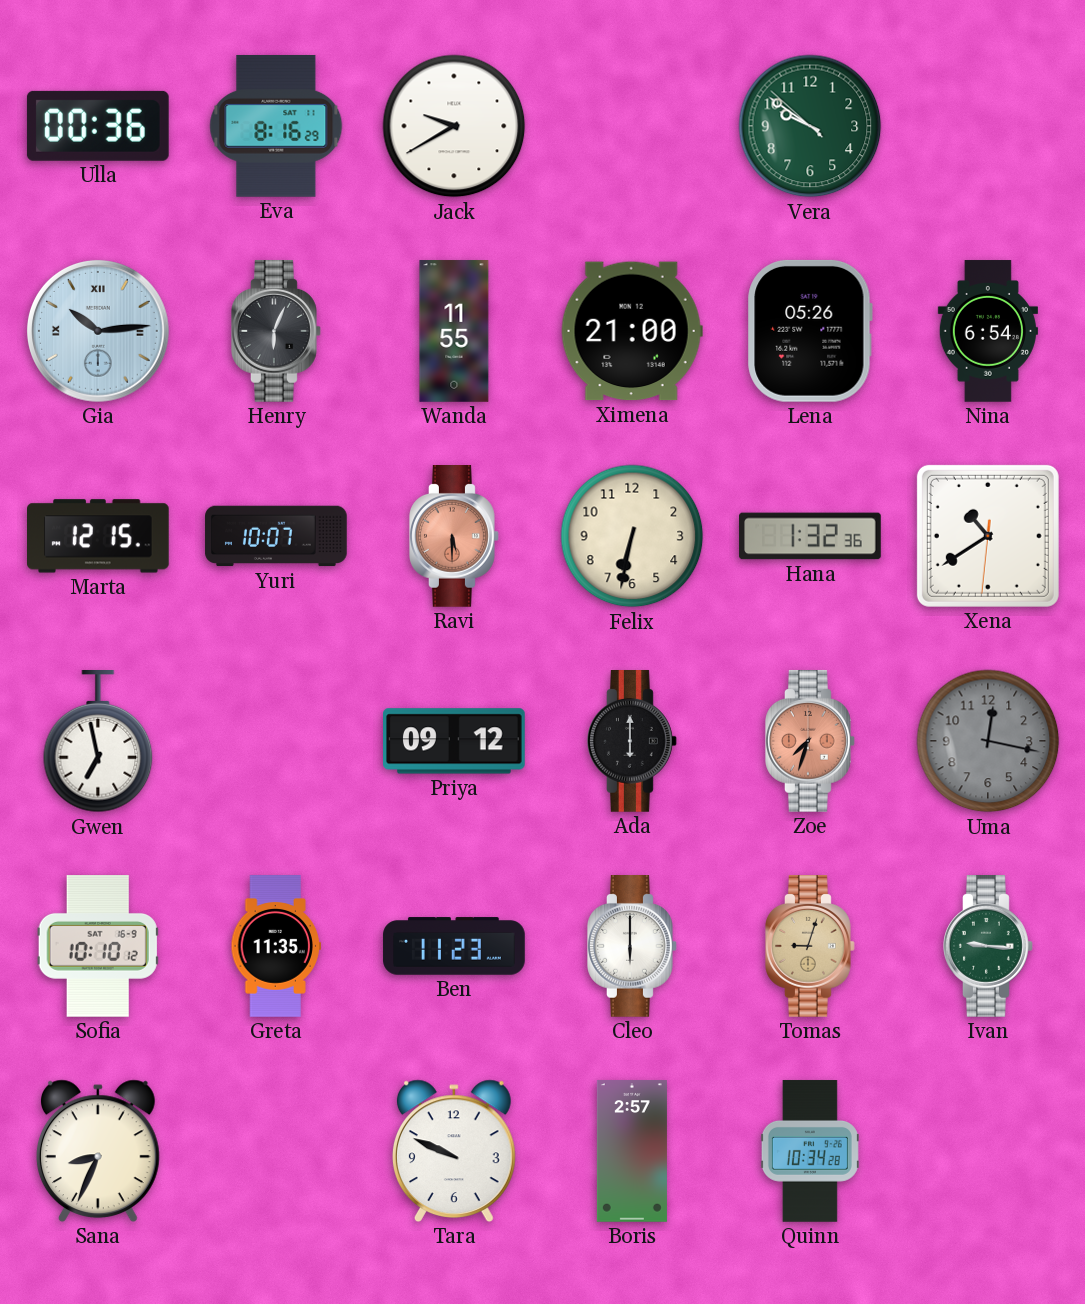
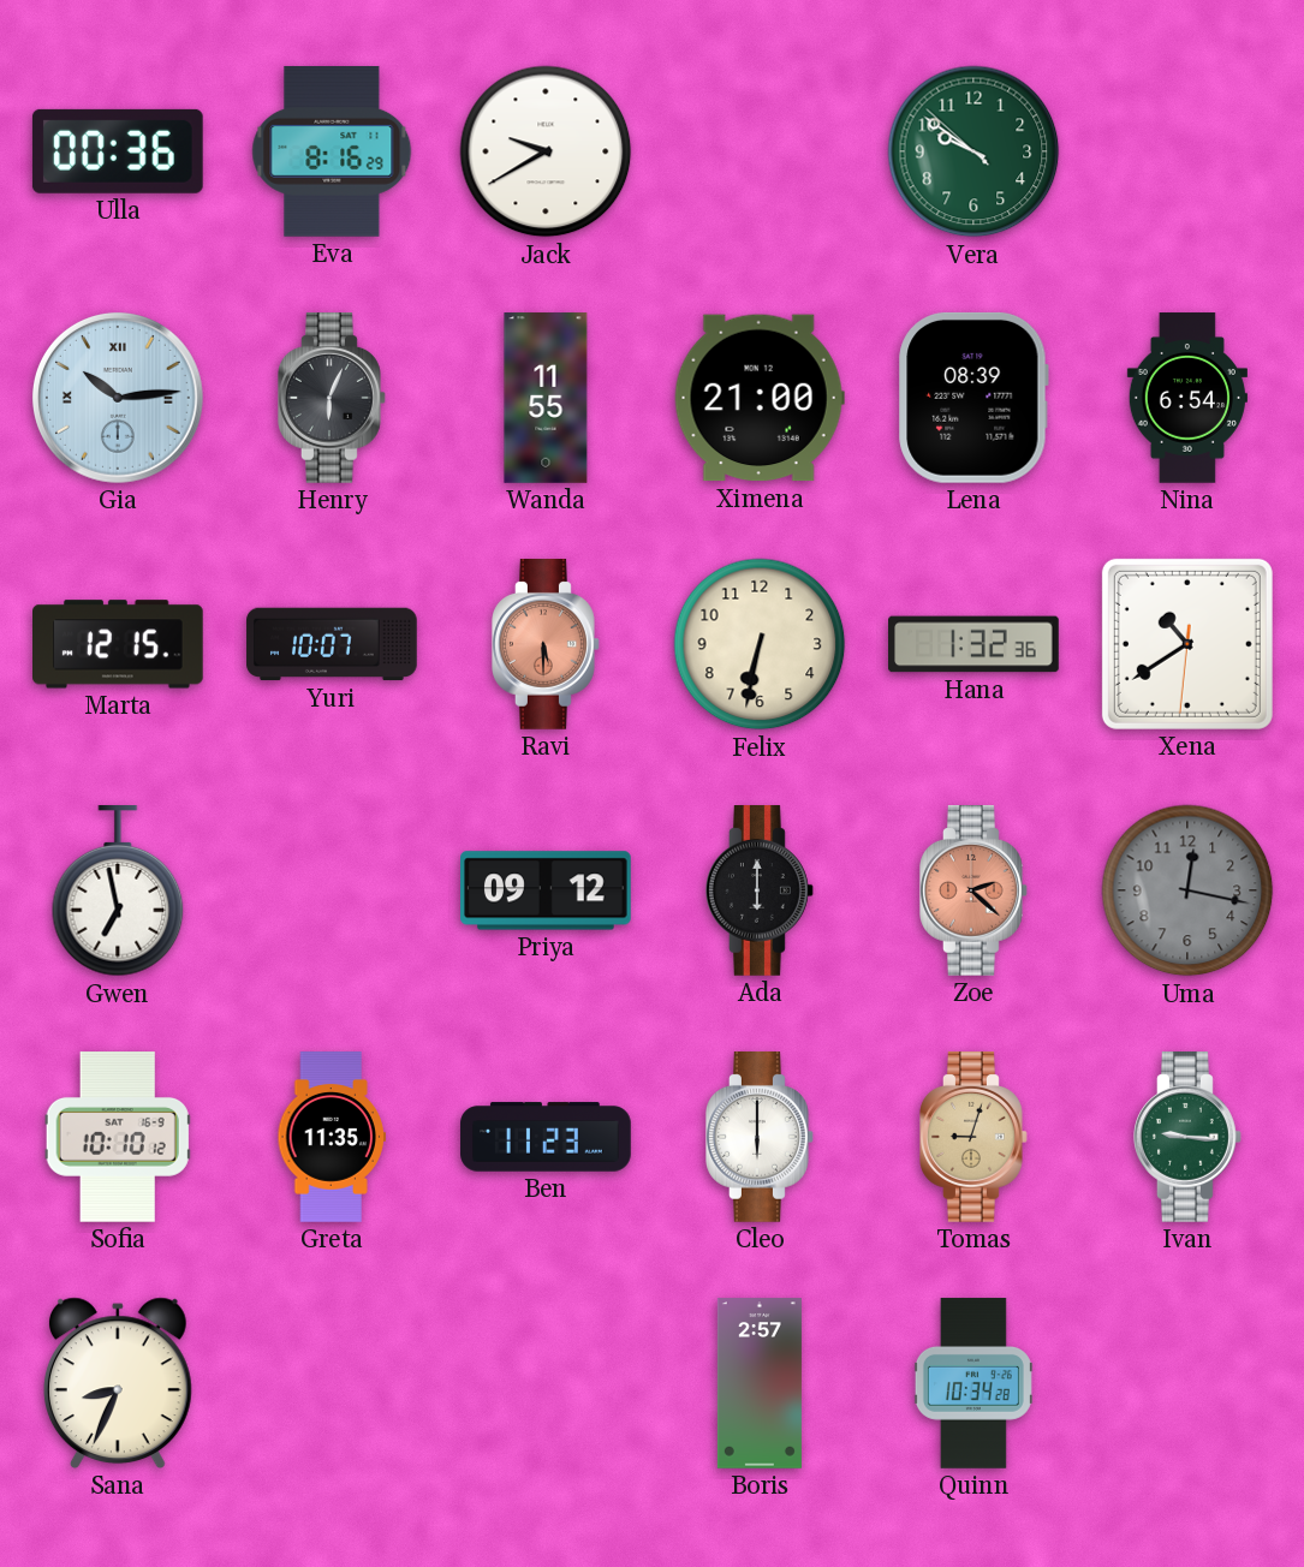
Lena: 05:26 -> 08:39
Zoe: 7:33 -> 2:22
Tara: 9:49 -> none
